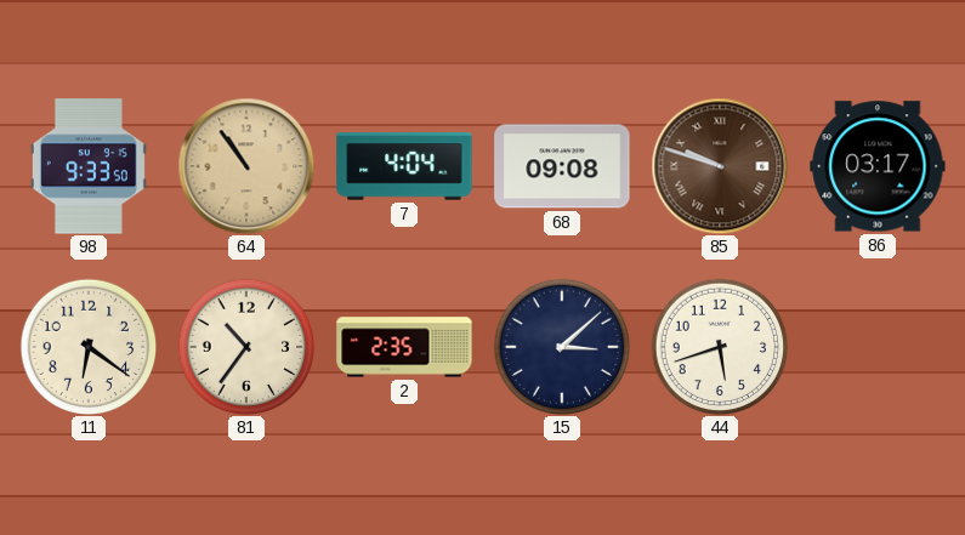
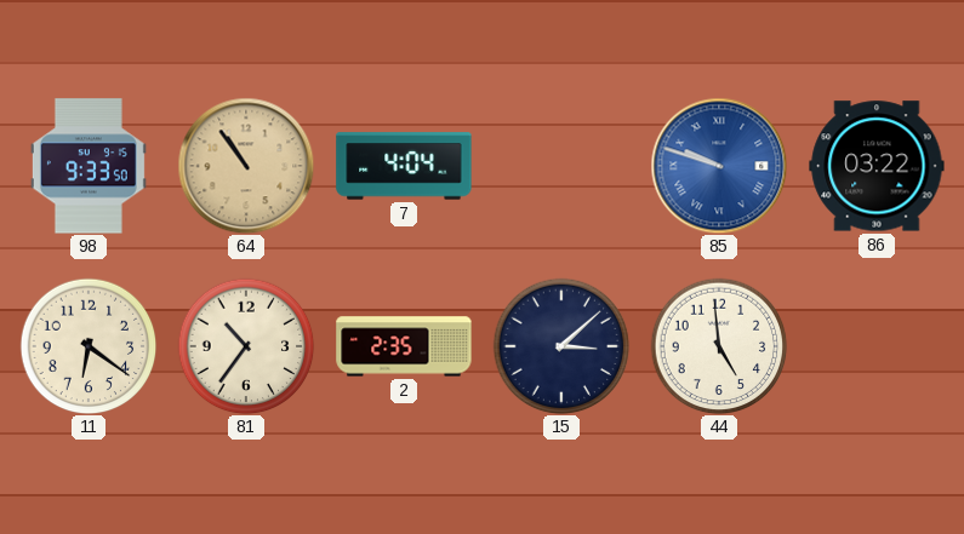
68: 09:08 -> none
85 dial: brown -> blue
86: 03:17 -> 03:22
44: 5:42 -> 4:59
